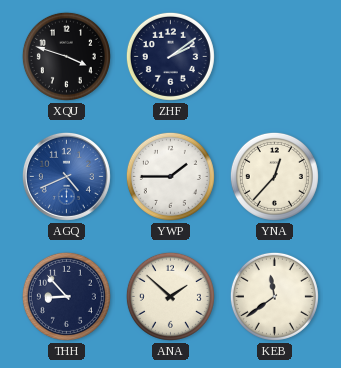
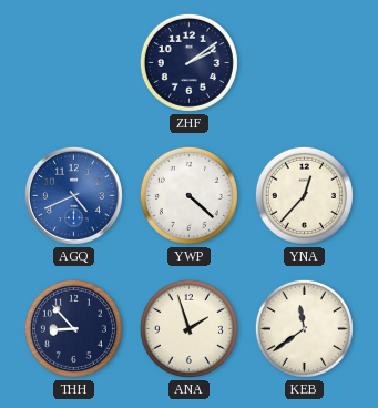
XQU: 3:48 -> none
YWP: 1:45 -> 4:22
ANA: 1:52 -> 1:57
